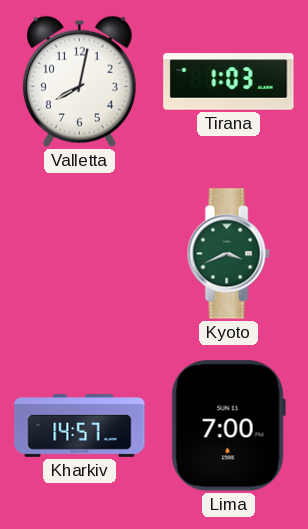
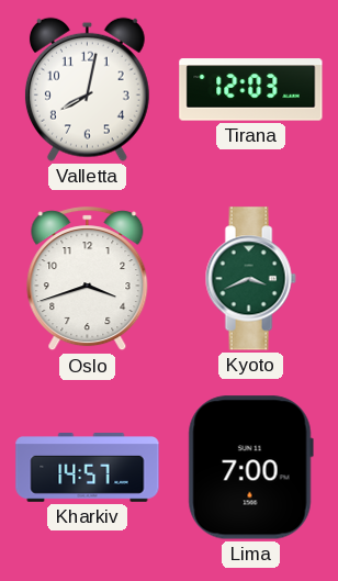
Tirana: 1:03 -> 12:03
Oslo: none -> 3:42
